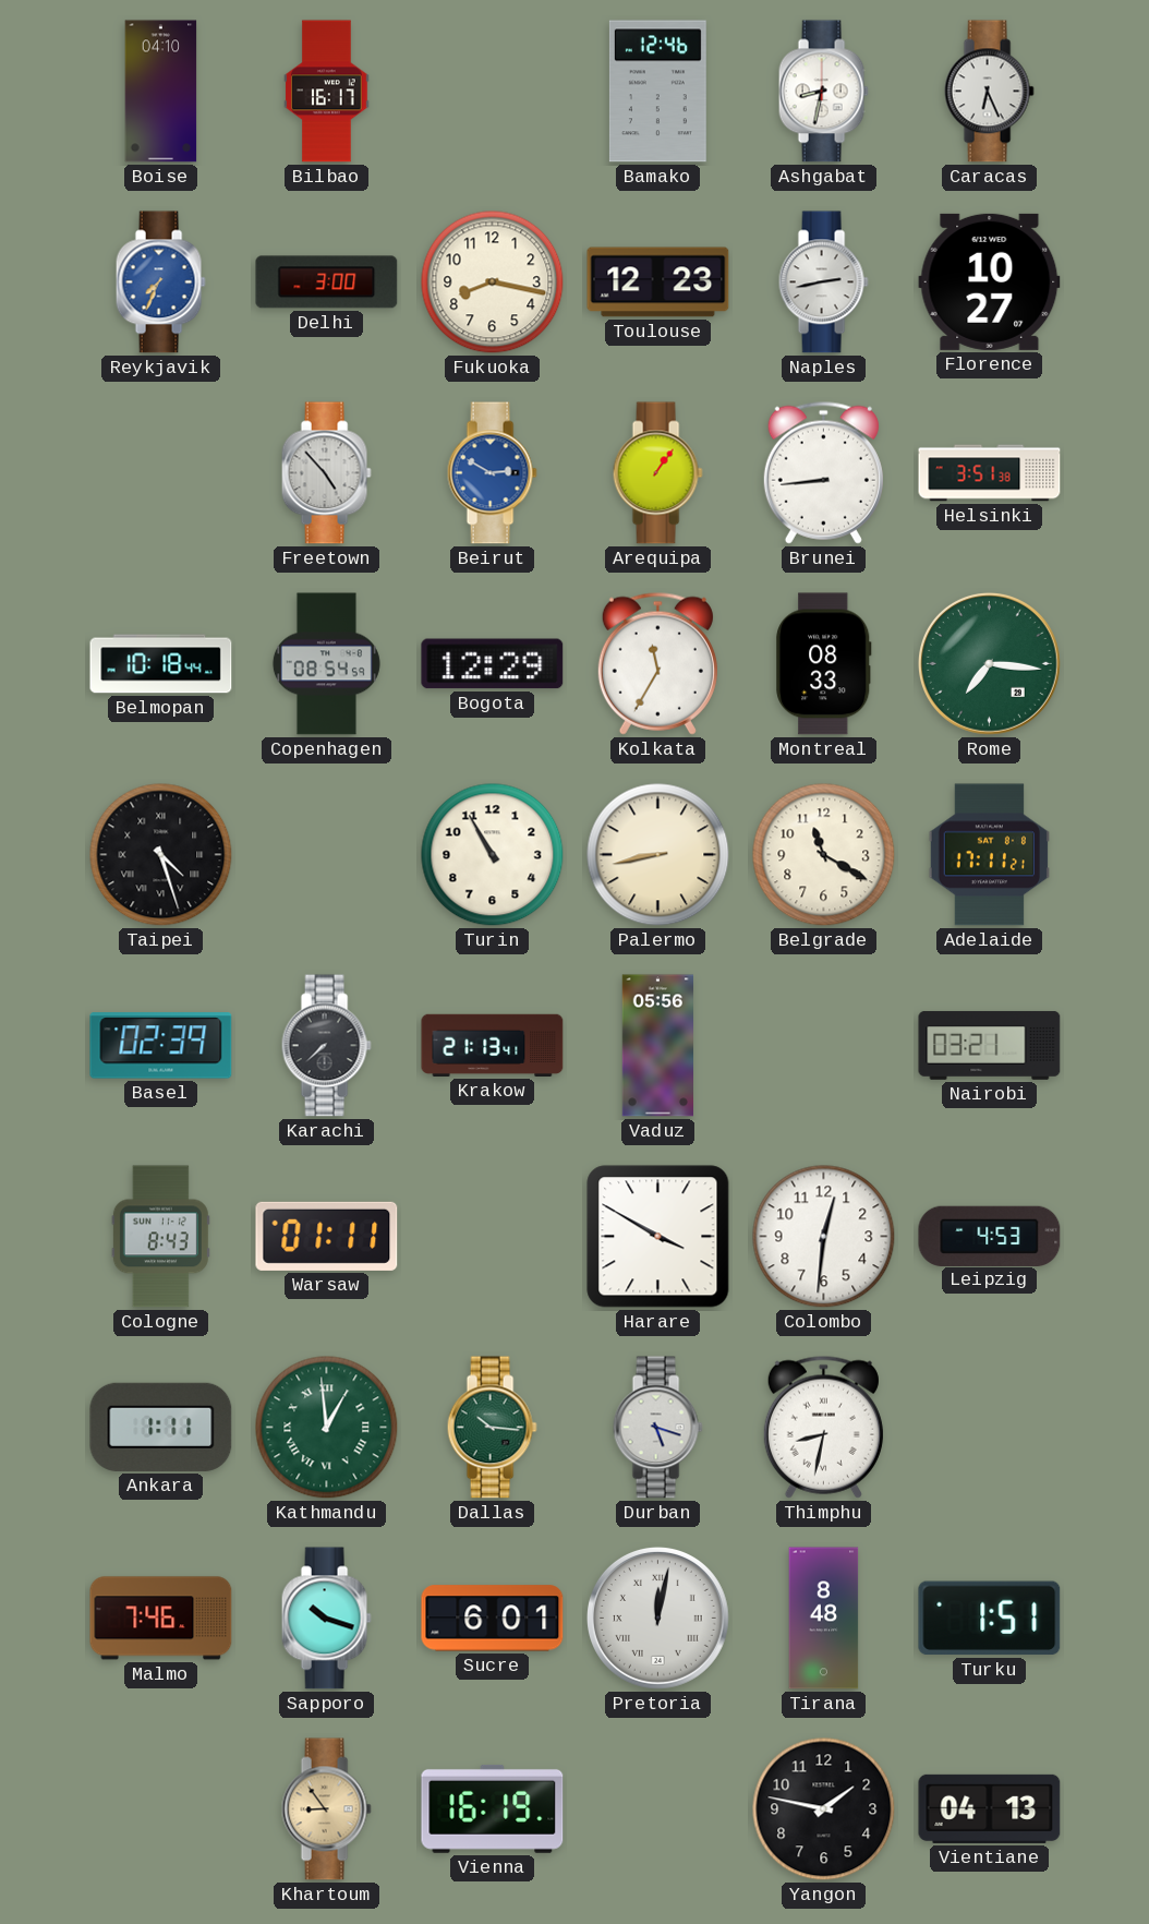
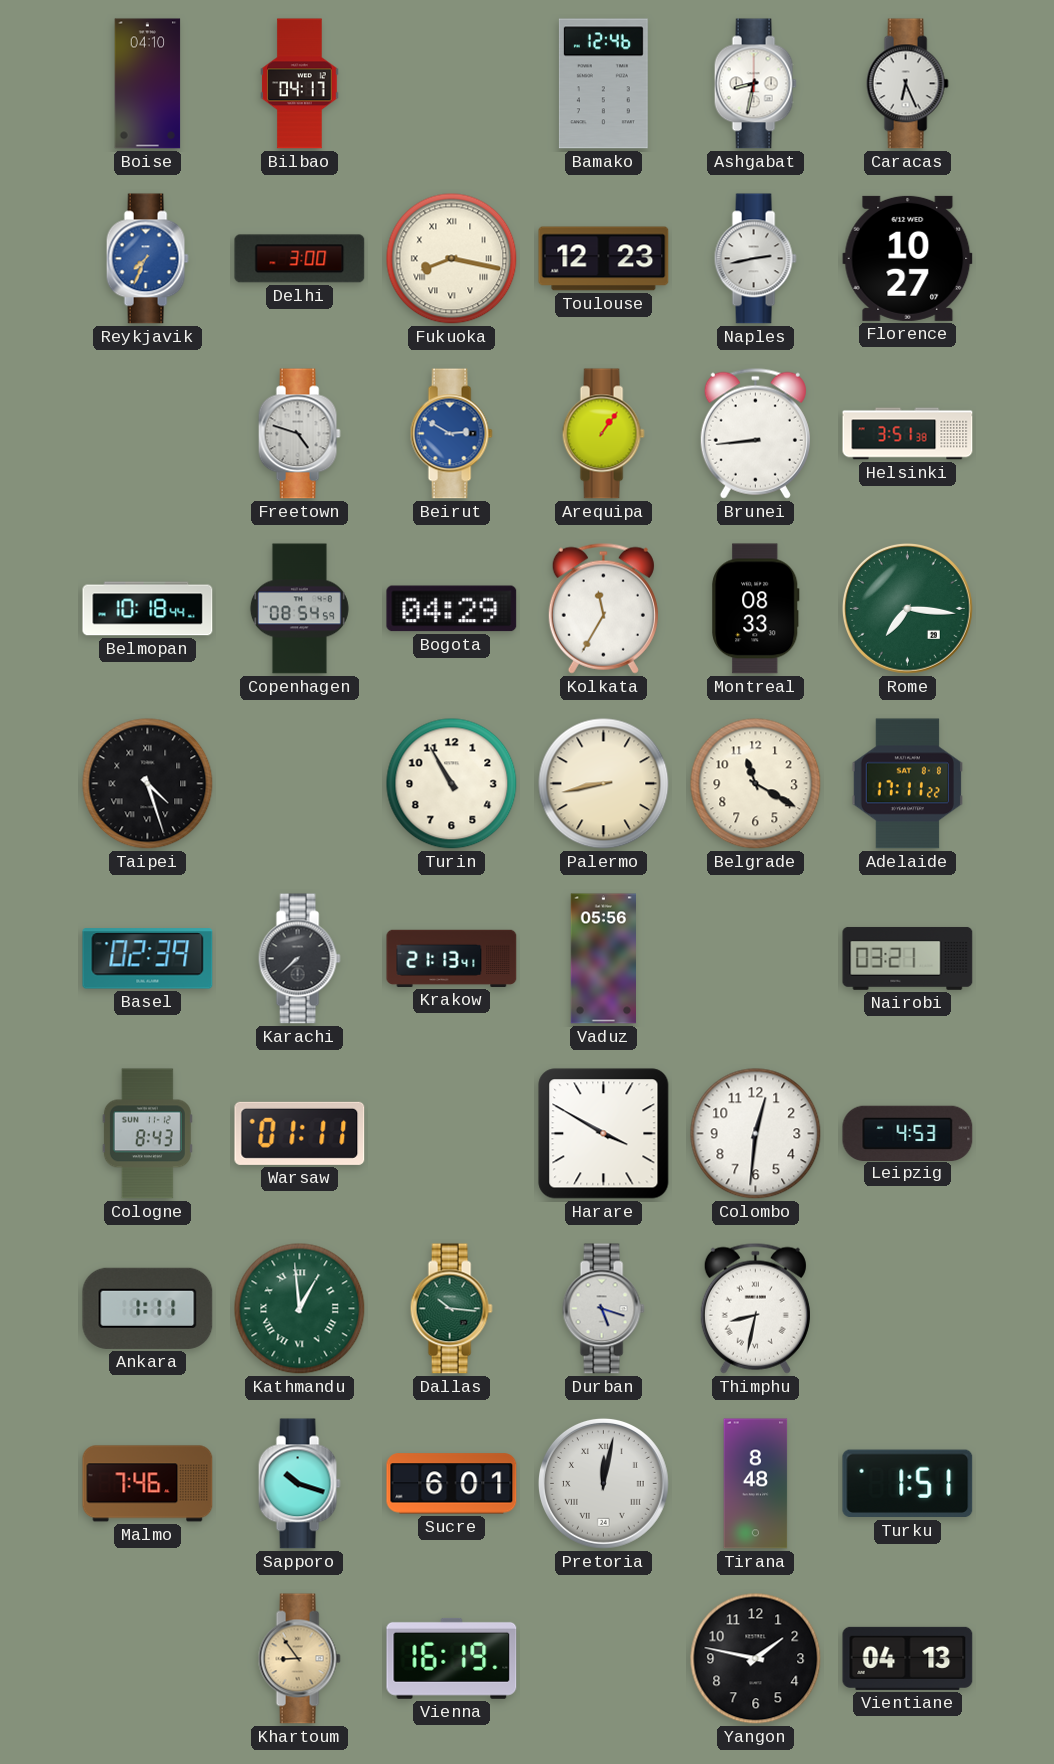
Bilbao: 16:17 -> 04:17
Fukuoka numerals: Arabic -> Roman
Freetown: 4:53 -> 4:48
Bogota: 12:29 -> 04:29
Adelaide: 17:11:21 -> 17:11:22
